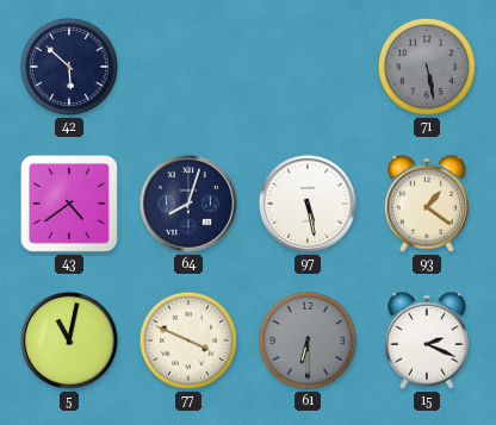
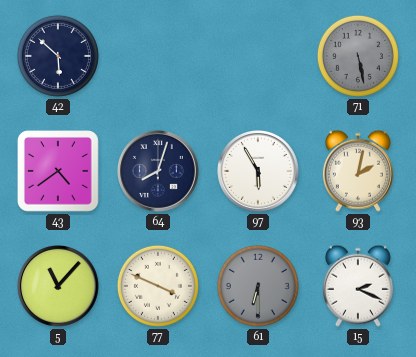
97: 5:28 -> 5:55
93: 1:21 -> 2:02
5: 11:02 -> 11:07
